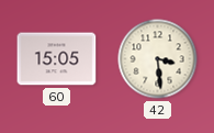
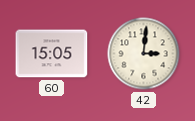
42: 3:29 -> 3:01
